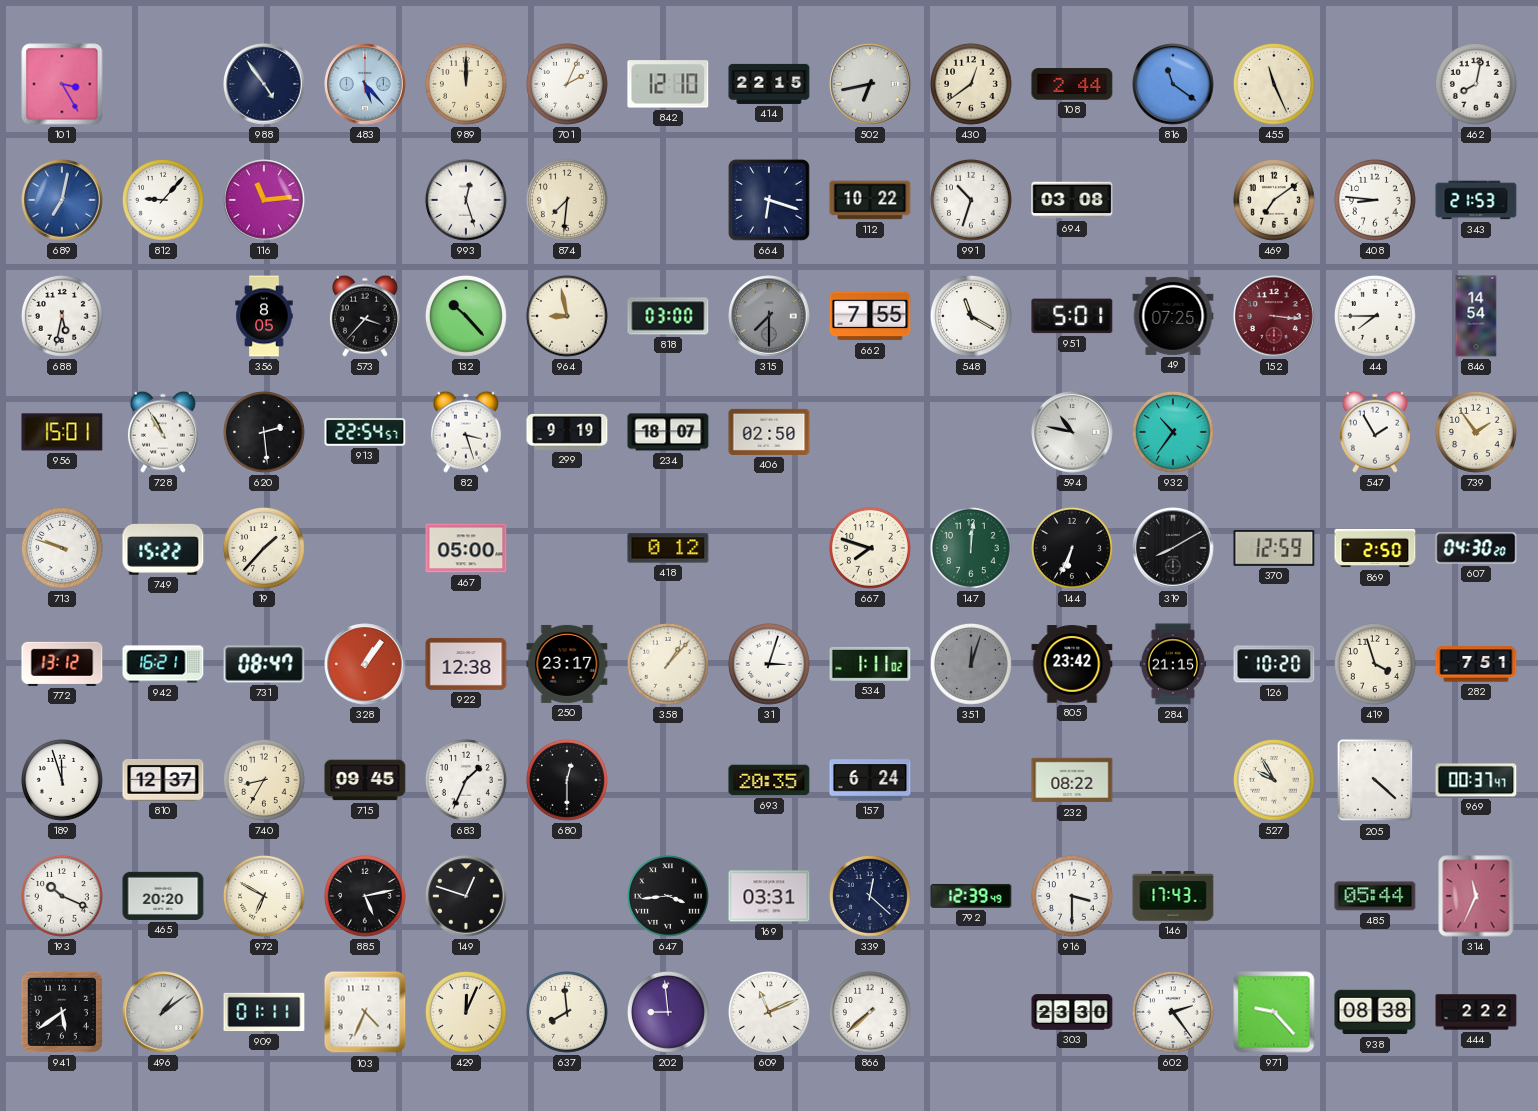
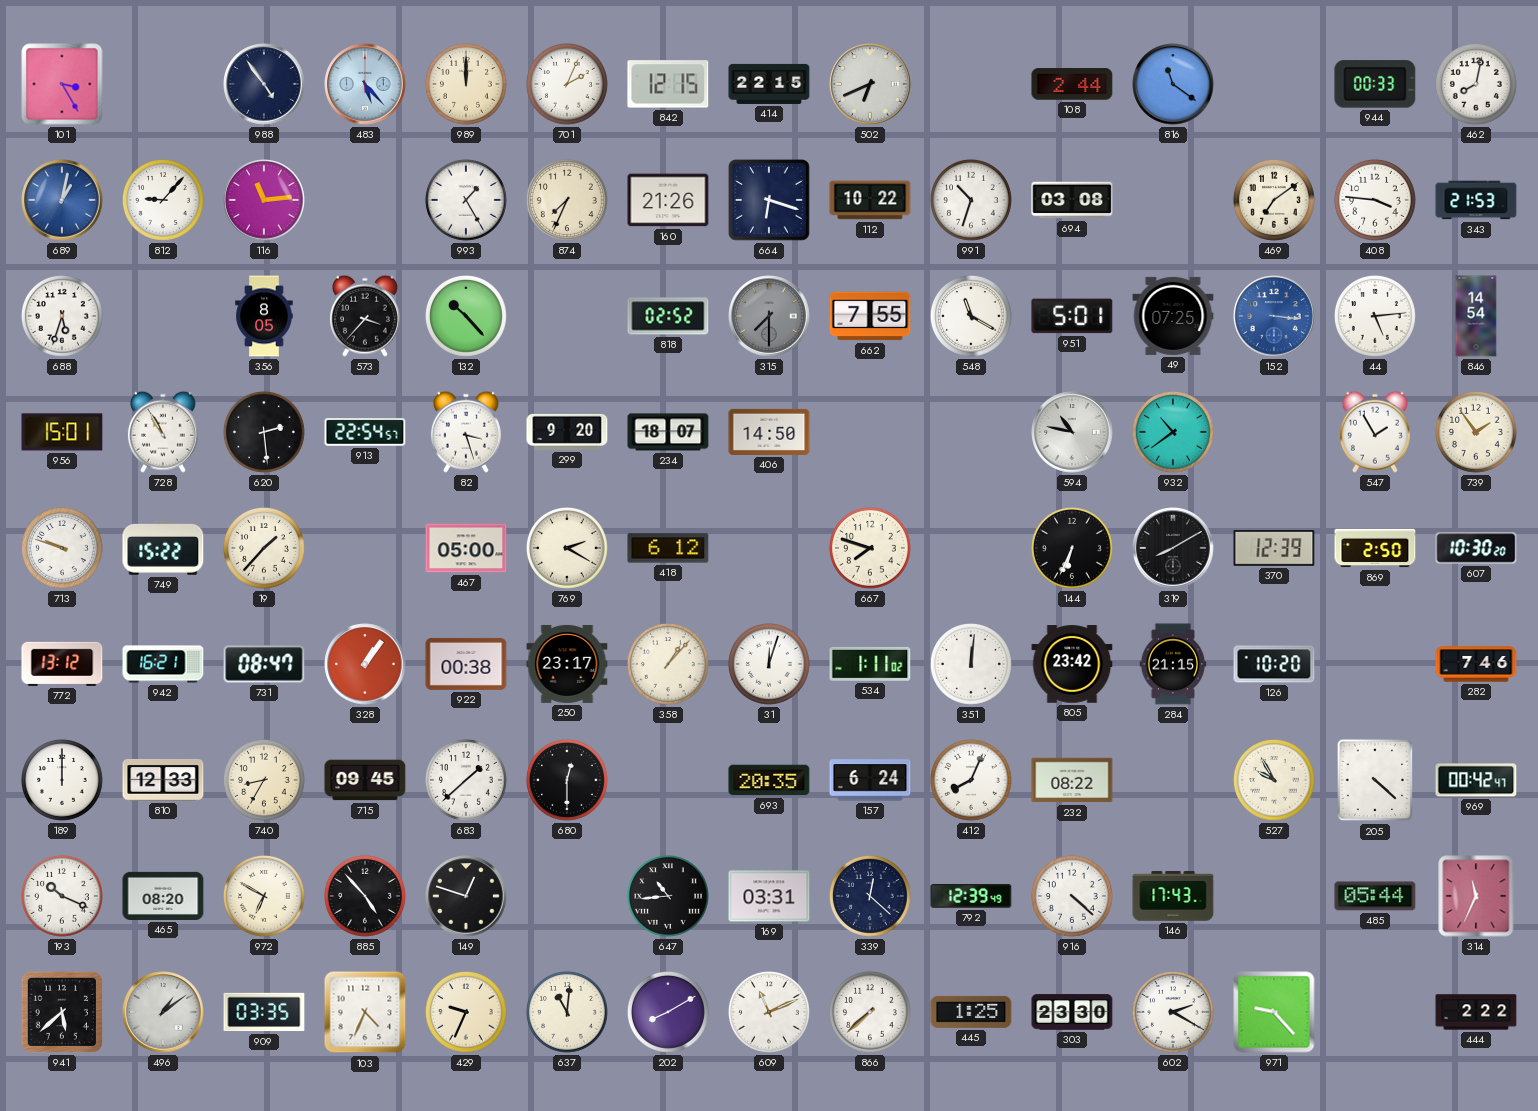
842: 12:10 -> 12:15
502: 6:43 -> 6:41
430: 12:39 -> none
455: 11:26 -> none
944: none -> 00:33
689: 7:02 -> 1:02
993: 12:27 -> 1:25
874: 7:31 -> 7:34
160: none -> 21:26
408: 8:46 -> 3:46
688: 5:32 -> 5:33
964: 8:58 -> none
818: 03:00 -> 02:52
152 dial: burgundy -> blue
44: 7:45 -> 5:14
299: 9:19 -> 9:20
406: 02:50 -> 14:50
932: 10:36 -> 10:39
769: none -> 2:20
418: 0:12 -> 6:12
147: 12:01 -> none
370: 12:59 -> 12:39
607: 04:30 -> 10:30
922: 12:38 -> 00:38
31: 3:03 -> 12:03
351: 12:03 -> 12:01
351 dial: grey -> white
419: 3:57 -> none
282: 7:51 -> 7:46
189: 11:57 -> 12:00
810: 12:37 -> 12:33
683: 1:34 -> 1:38
412: none -> 8:04
969: 00:37 -> 00:42
465: 20:20 -> 08:20
885: 5:13 -> 4:53
647: 3:44 -> 10:44
916: 3:30 -> 4:22
941: 5:39 -> 5:38
909: 01:11 -> 03:35
429: 12:04 -> 9:34
637: 7:59 -> 11:01
202: 8:59 -> 8:10
445: none -> 1:25
602: 2:24 -> 2:20
938: 08:38 -> none
